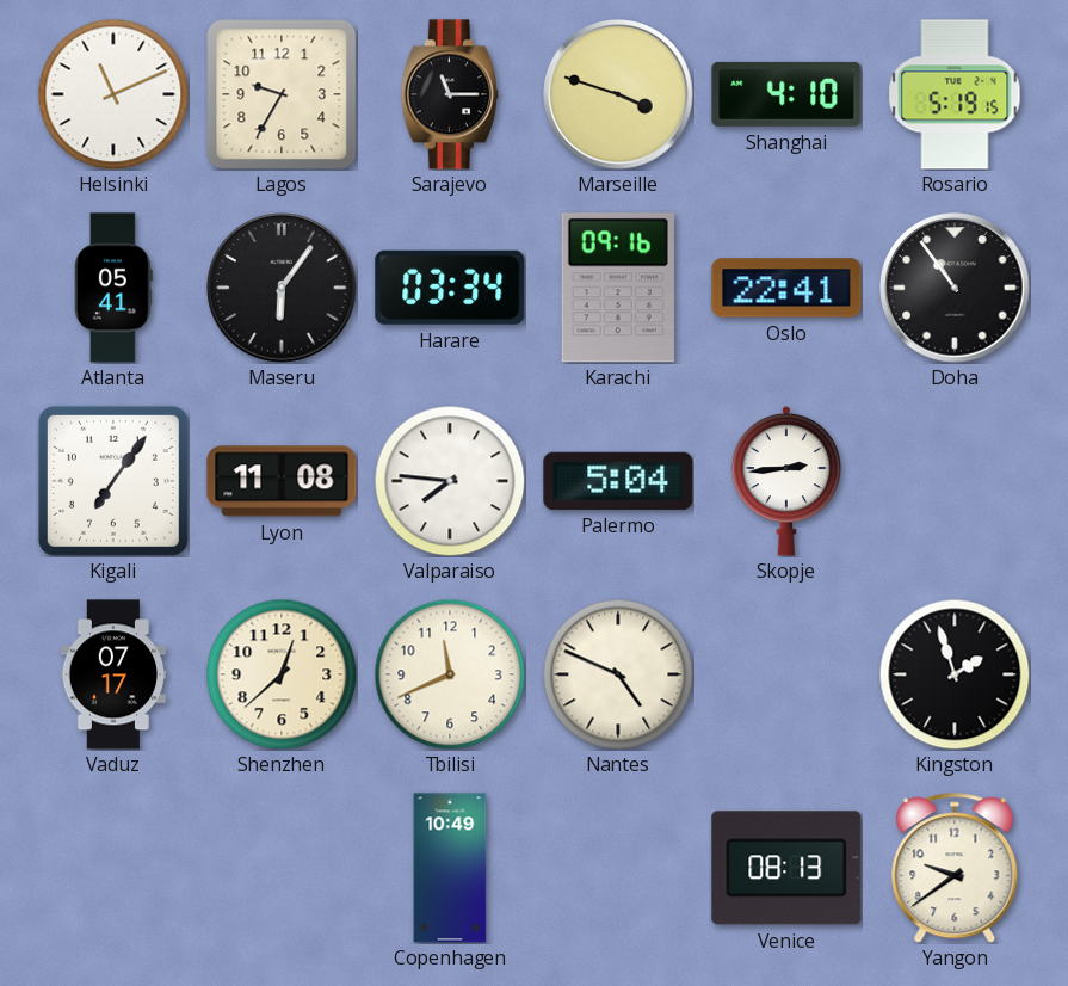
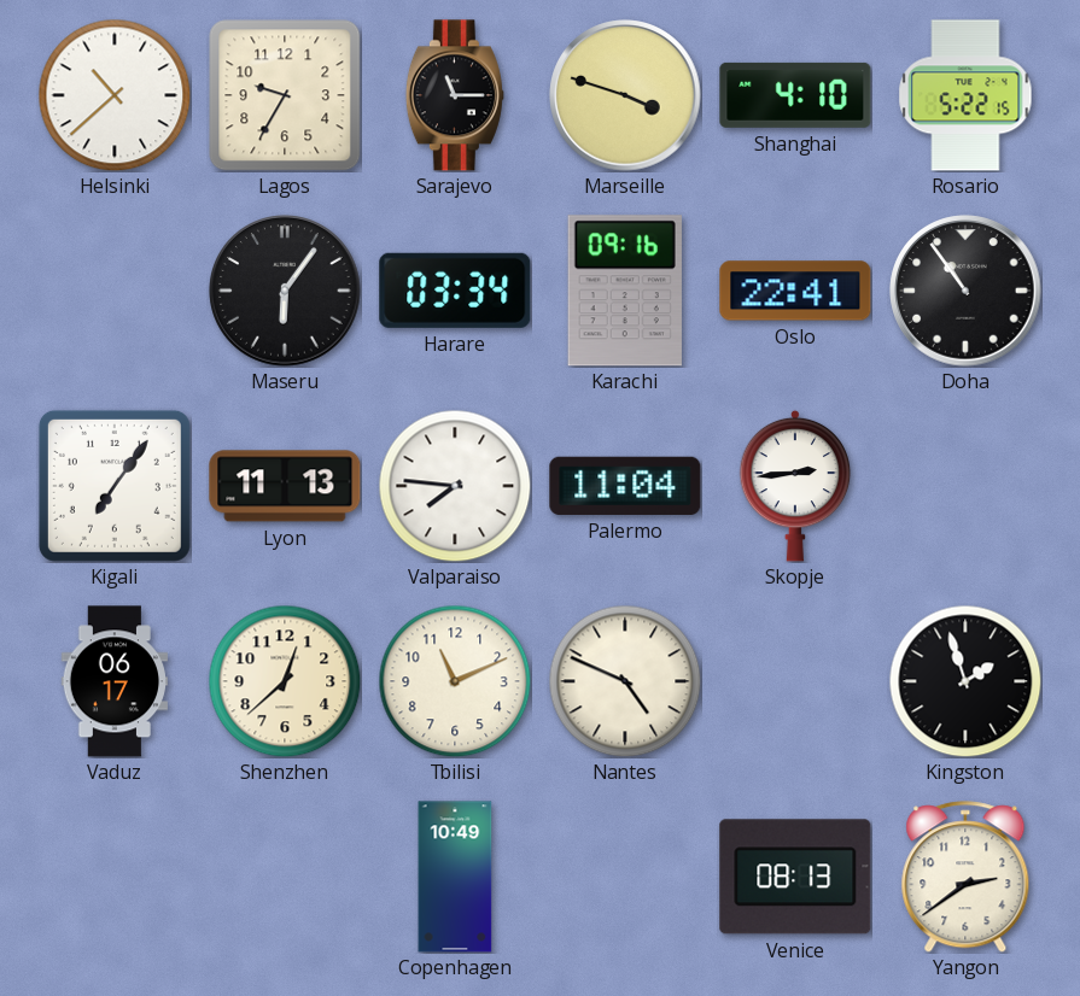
Helsinki: 11:11 -> 10:38
Rosario: 5:19 -> 5:22
Atlanta: 05:41 -> none
Lyon: 11:08 -> 11:13
Palermo: 5:04 -> 11:04
Vaduz: 07:17 -> 06:17
Tbilisi: 11:41 -> 11:11
Yangon: 9:39 -> 2:39
